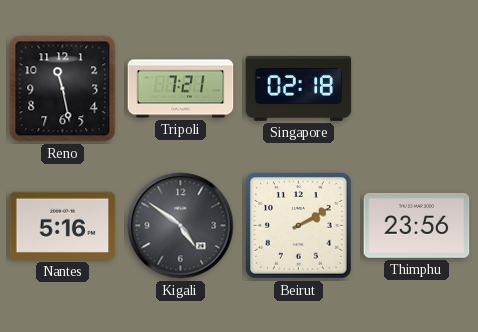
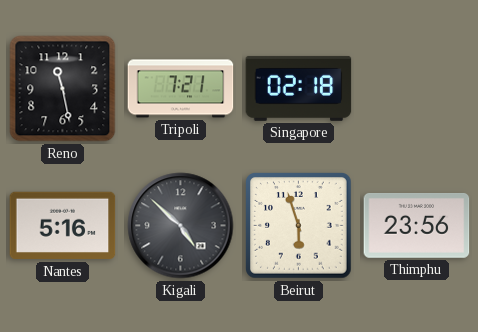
Kigali: 4:51 -> 4:52
Beirut: 2:10 -> 5:57
